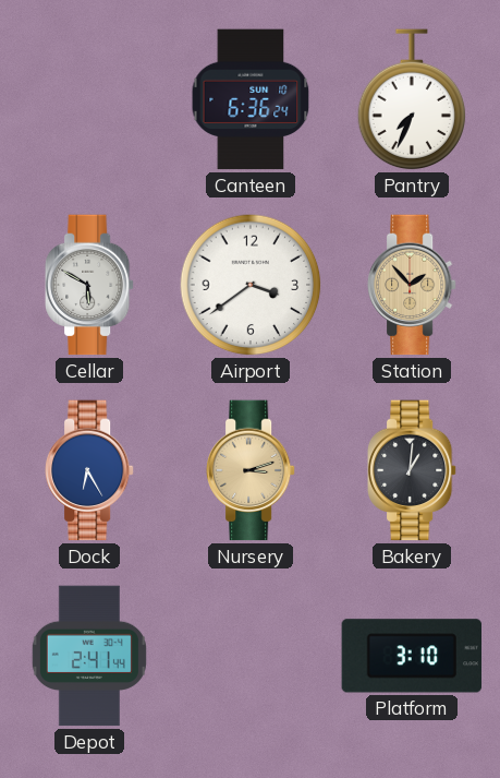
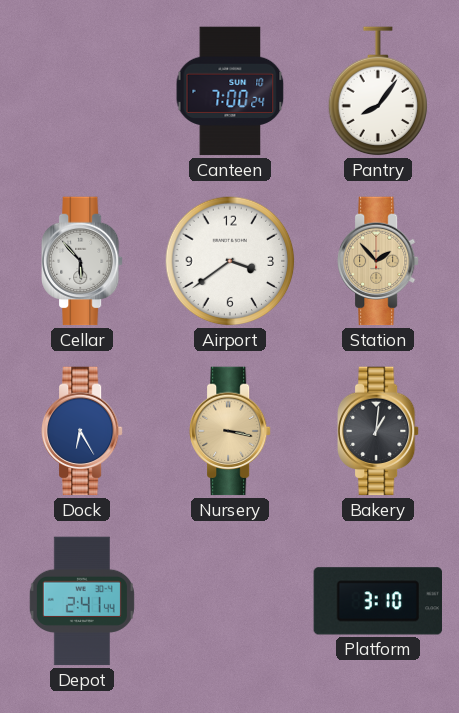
Canteen: 6:36 -> 7:00
Pantry: 7:34 -> 8:06
Cellar: 5:50 -> 5:53
Nursery: 3:12 -> 3:17
